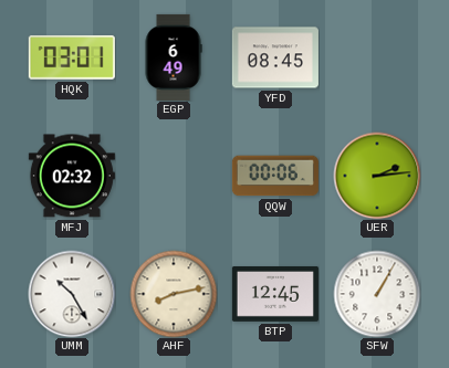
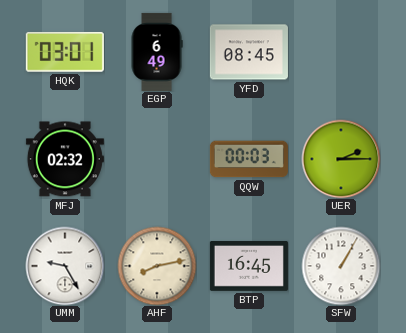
QQW: 00:06 -> 00:03
UER: 2:14 -> 2:15
UMM: 10:25 -> 9:25
BTP: 12:45 -> 16:45
